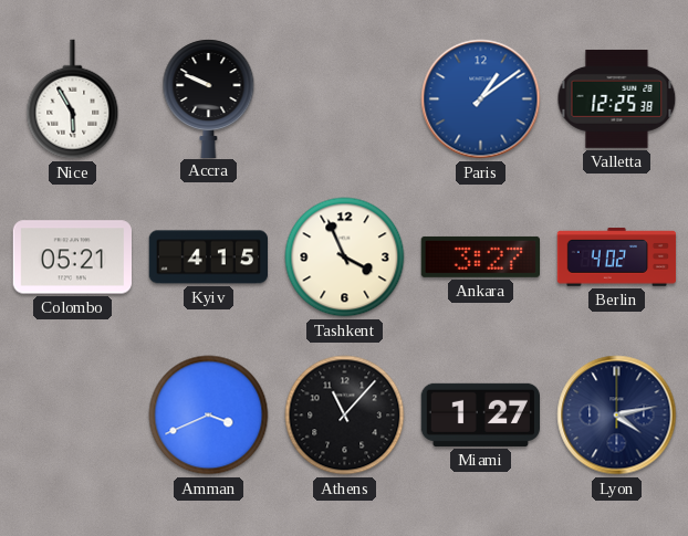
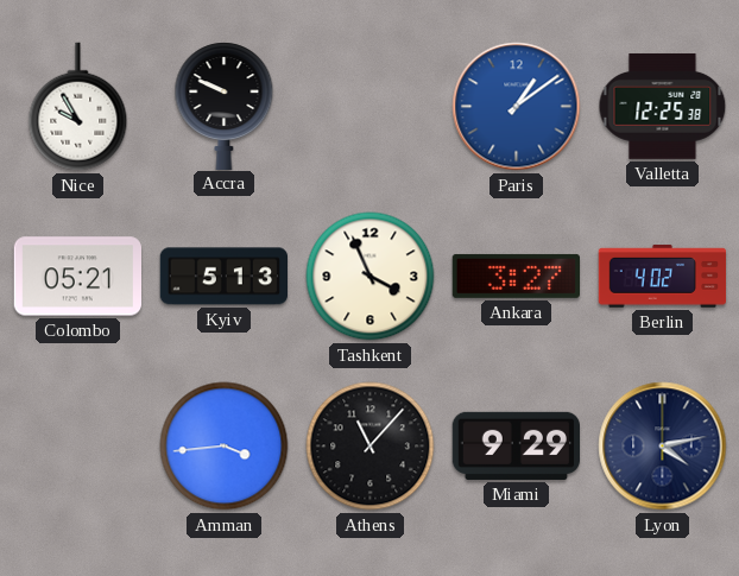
Nice: 5:55 -> 9:55
Kyiv: 4:15 -> 5:13
Amman: 3:41 -> 3:44
Miami: 1:27 -> 9:29
